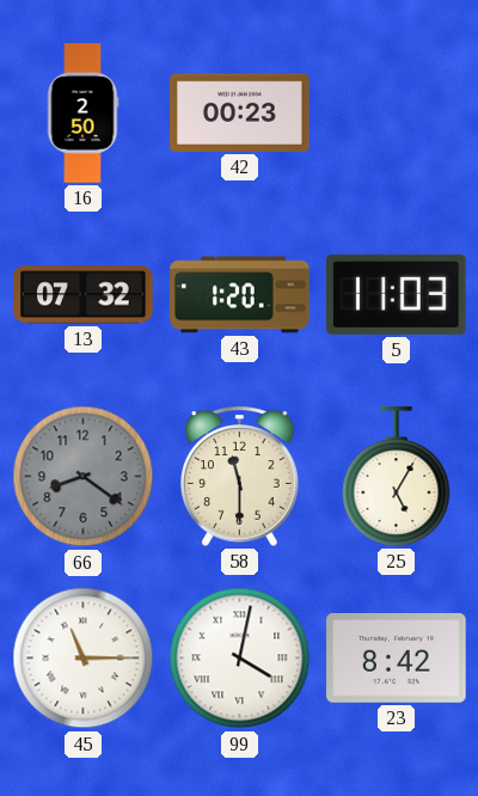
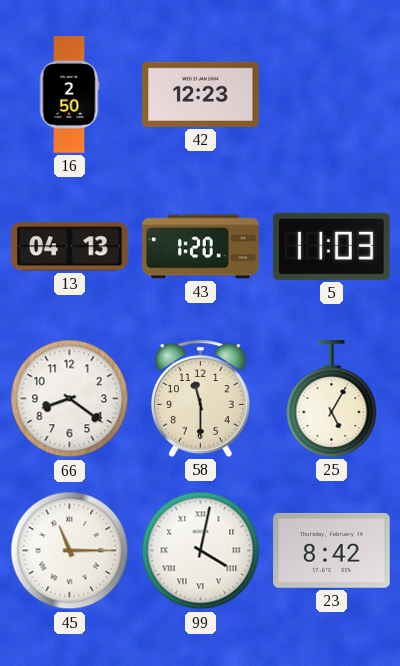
42: 00:23 -> 12:23
13: 07:32 -> 04:13
66 dial: grey -> white
